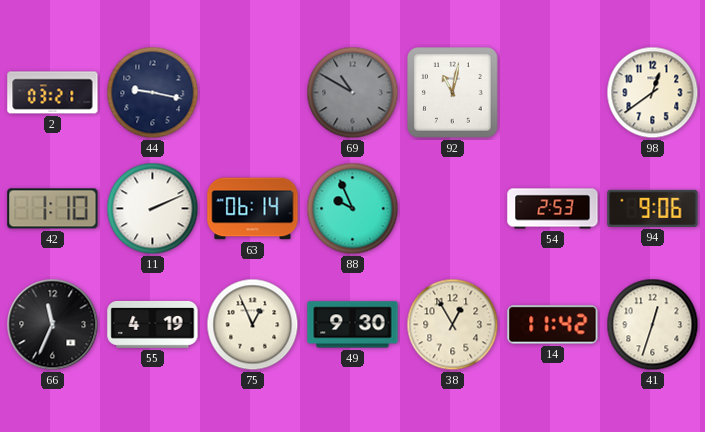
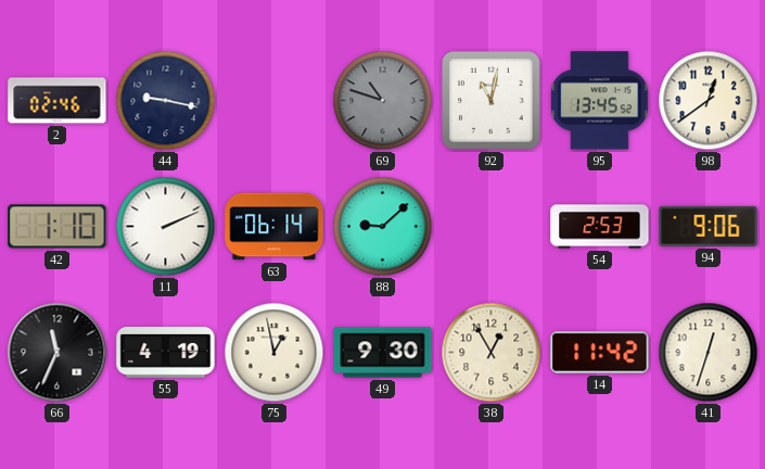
2: 03:21 -> 02:46
69: 10:50 -> 10:48
95: none -> 13:45
88: 9:56 -> 9:08
75: 12:56 -> 12:58
